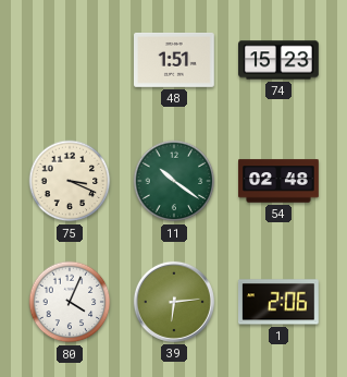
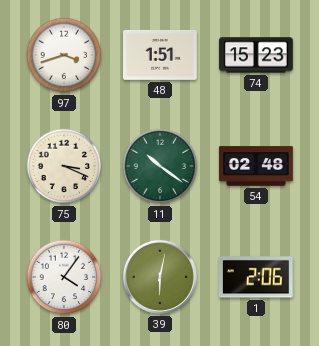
97: none -> 3:42
80: 4:04 -> 4:06
39: 6:14 -> 6:02
